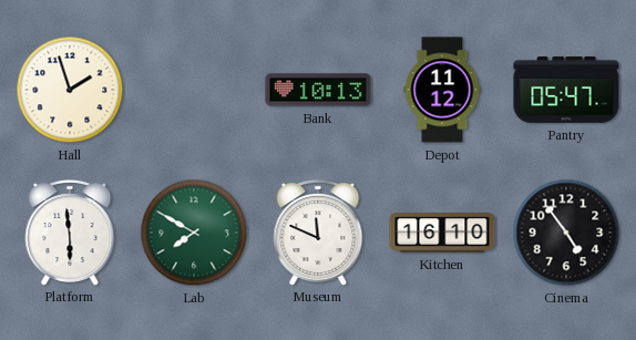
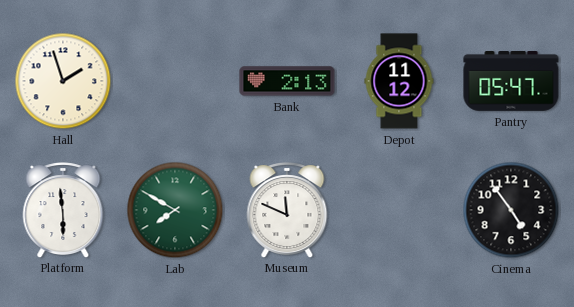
Bank: 10:13 -> 2:13
Kitchen: 16:10 -> none
